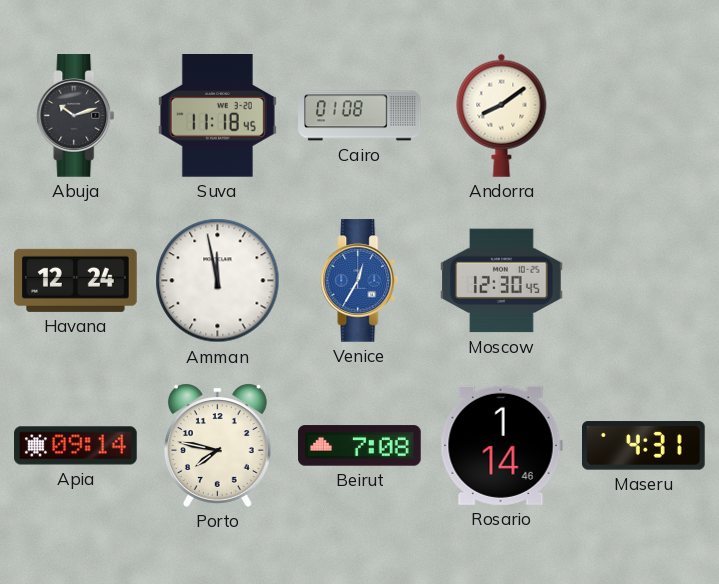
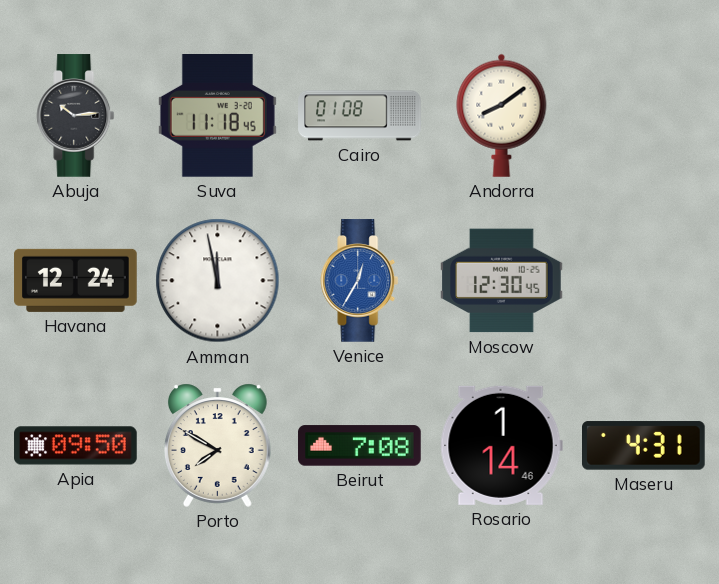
Abuja: 10:12 -> 10:14
Apia: 09:14 -> 09:50
Porto: 7:47 -> 7:50
